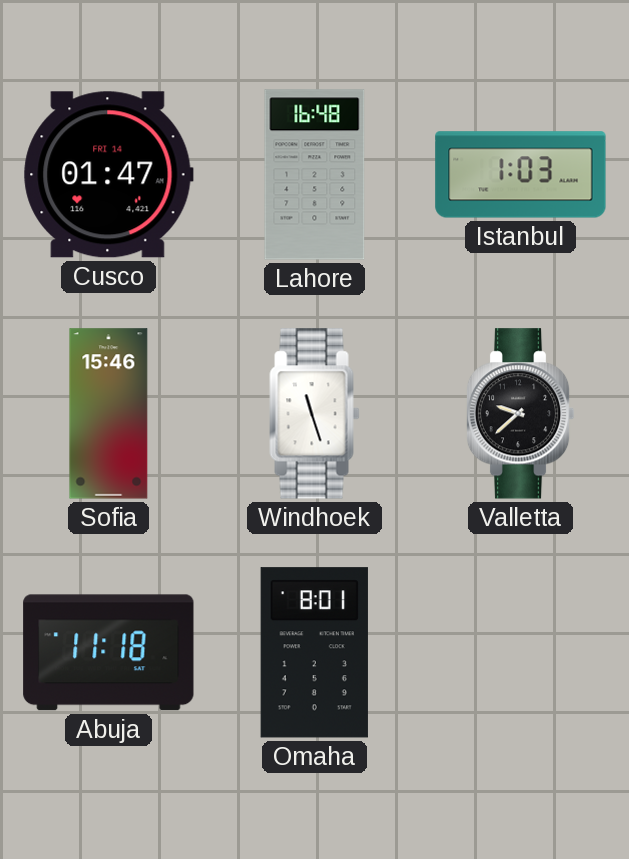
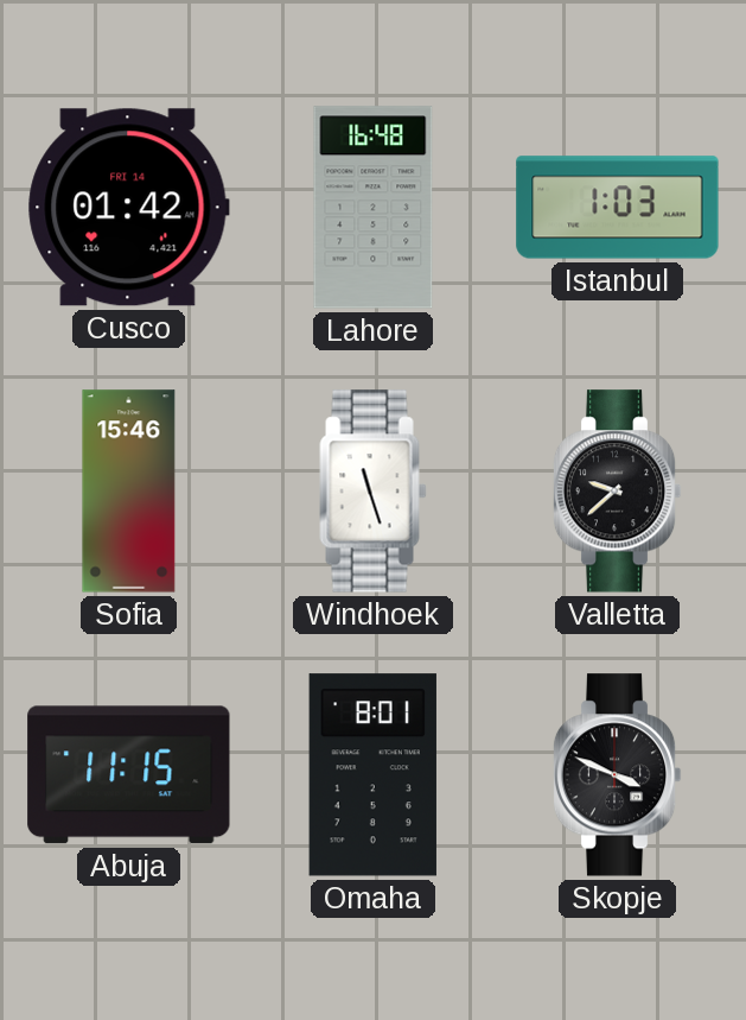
Cusco: 01:47 -> 01:42
Abuja: 11:18 -> 11:15
Skopje: none -> 3:49
